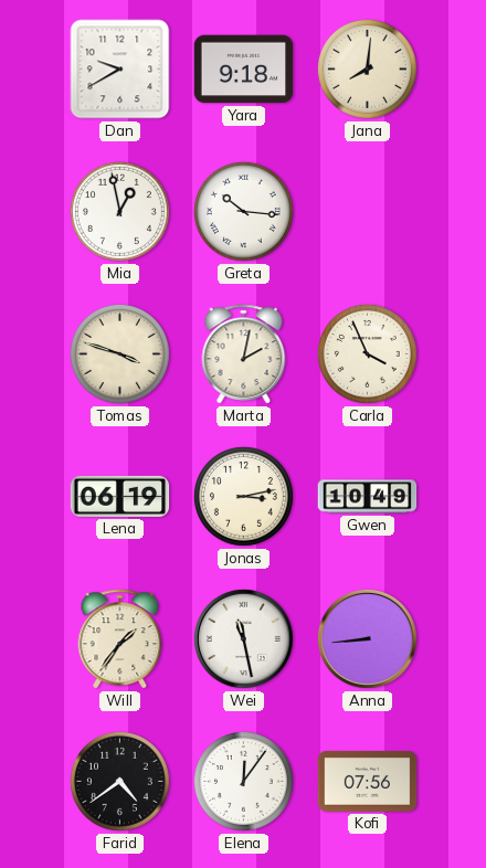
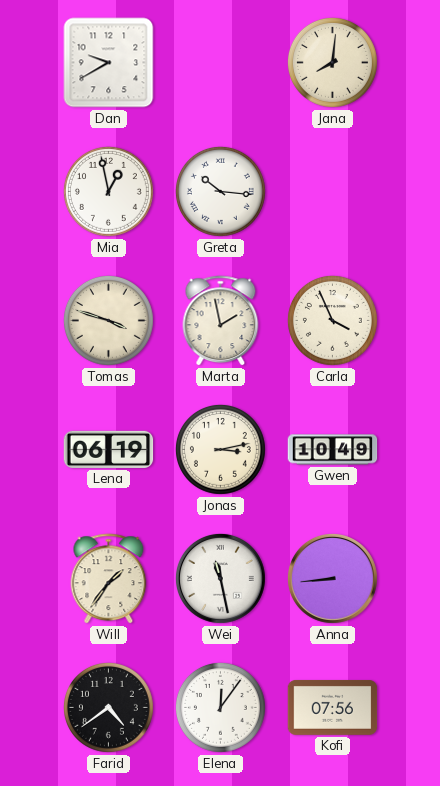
Yara: 9:18 -> none
Marta: 2:02 -> 1:58
